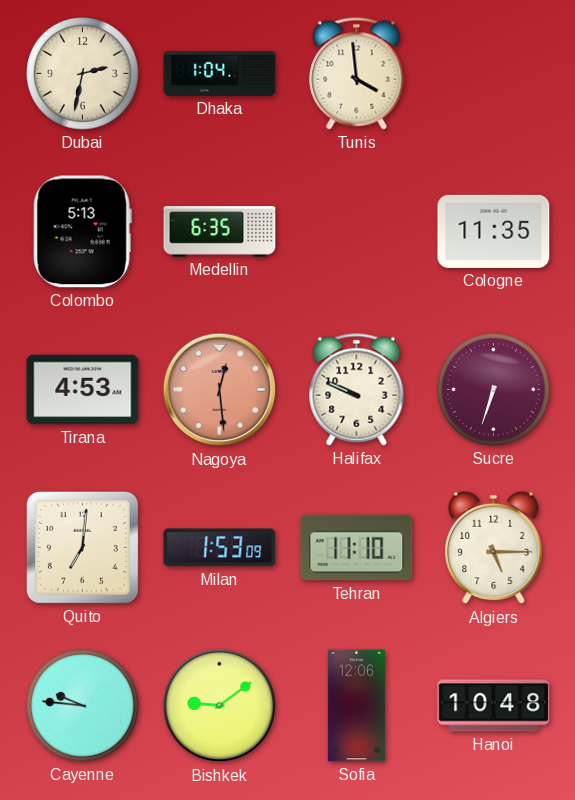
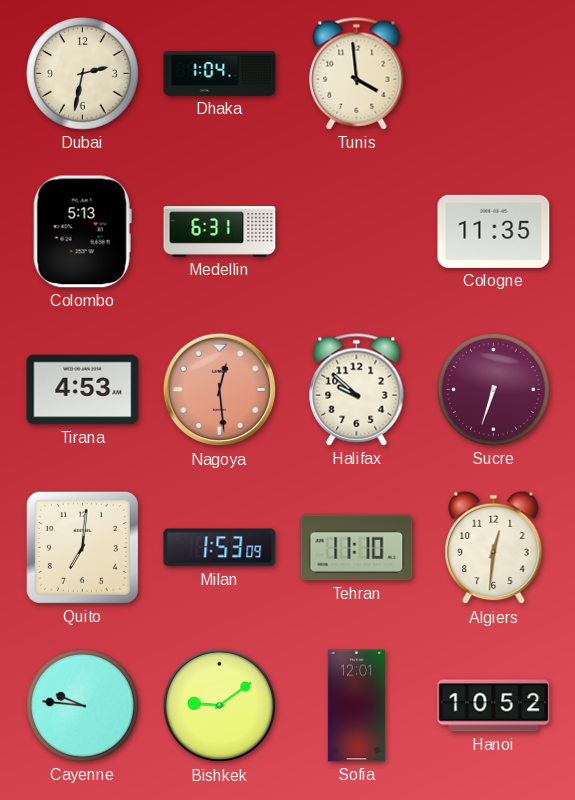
Medellin: 6:35 -> 6:31
Halifax: 9:49 -> 9:52
Algiers: 5:15 -> 12:31
Sofia: 12:06 -> 12:01
Hanoi: 10:48 -> 10:52
